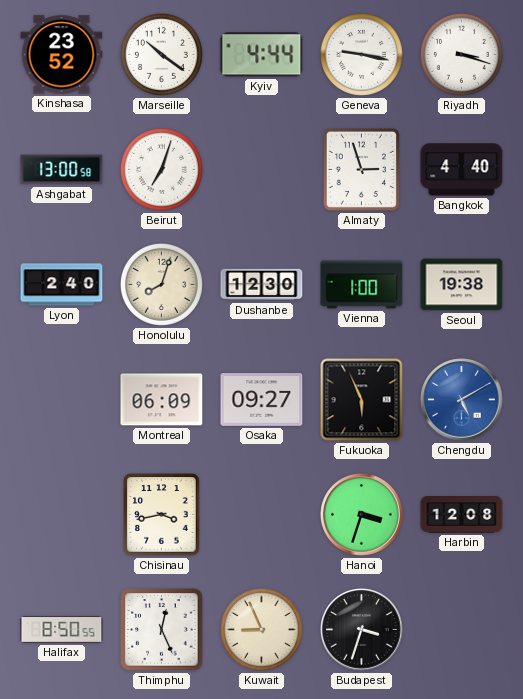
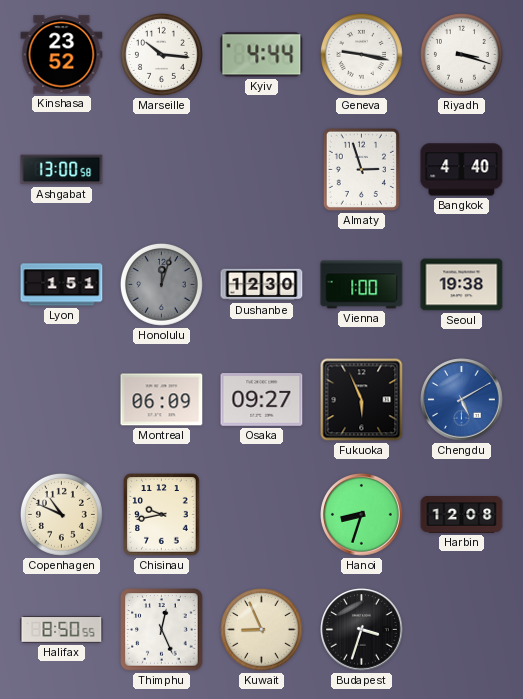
Marseille: 10:21 -> 10:16
Beirut: 7:03 -> none
Lyon: 2:40 -> 1:51
Honolulu: 8:03 -> 12:03
Honolulu dial: cream -> grey
Copenhagen: none -> 10:49
Chisinau: 3:43 -> 9:43
Hanoi: 3:33 -> 8:33
